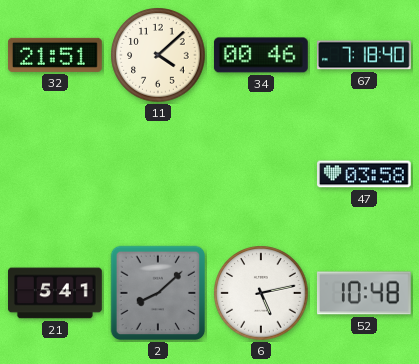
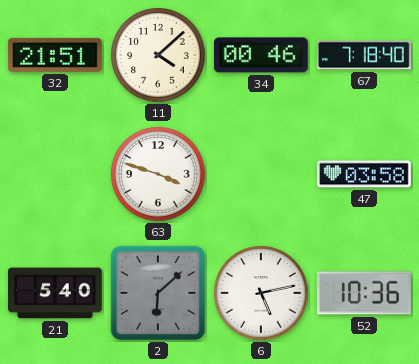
63: none -> 3:48
21: 5:41 -> 5:40
2: 8:08 -> 6:08
52: 10:48 -> 10:36
